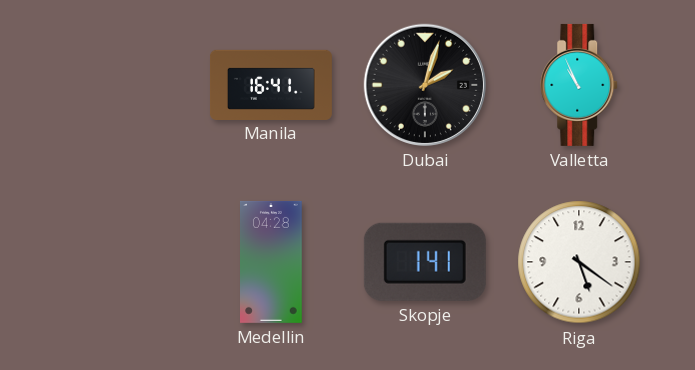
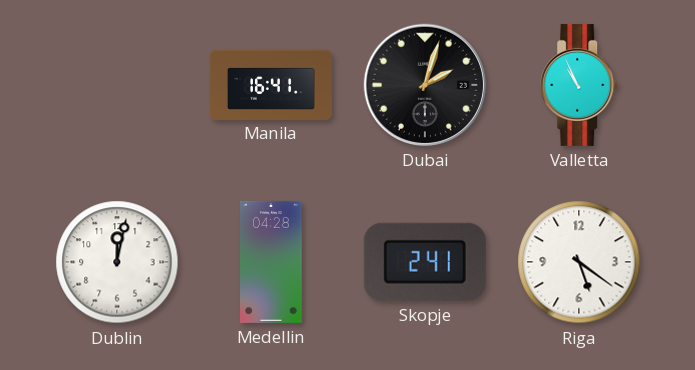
Dublin: none -> 12:02
Skopje: 1:41 -> 2:41
